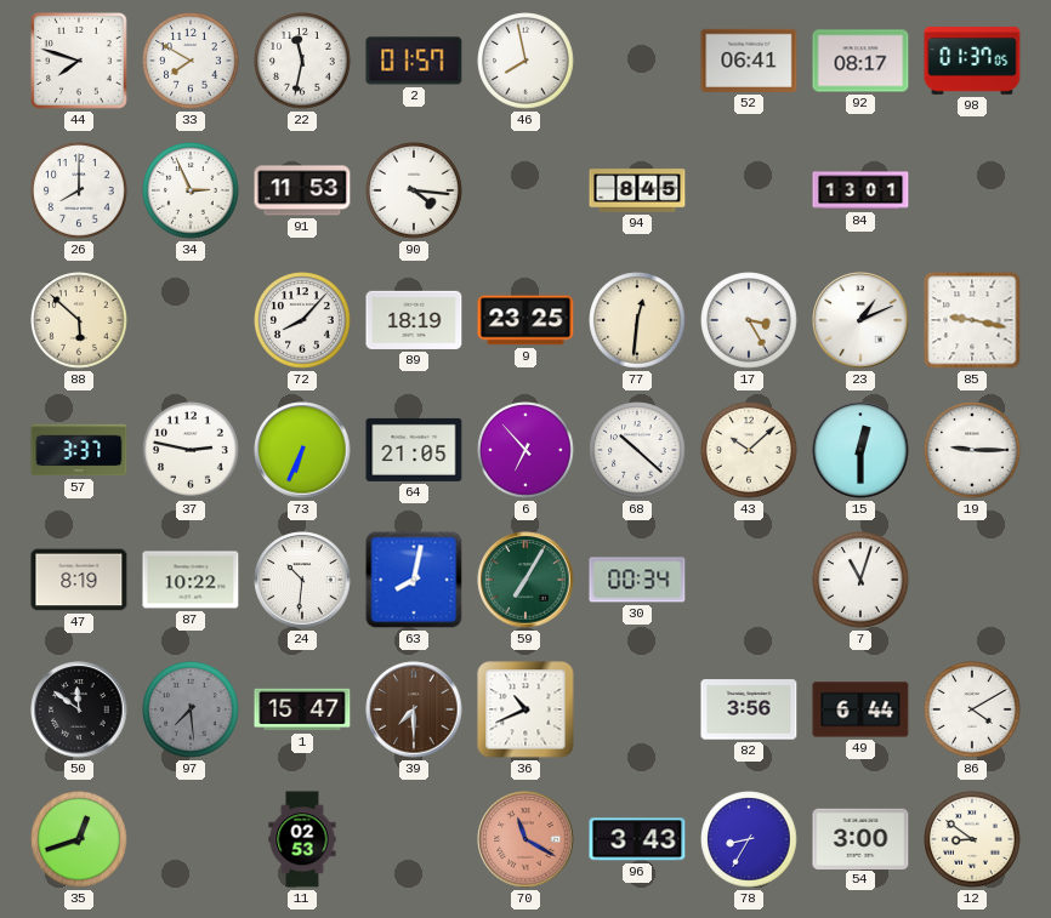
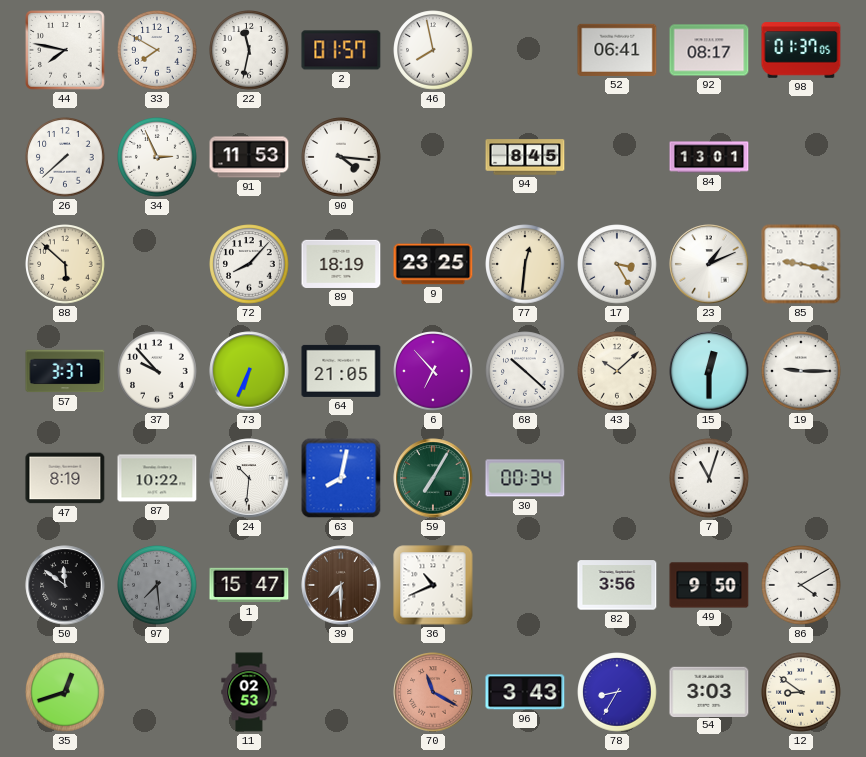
44: 7:48 -> 7:47
26: 8:00 -> 7:38
37: 2:47 -> 9:53
49: 6:44 -> 9:50
54: 3:00 -> 3:03
